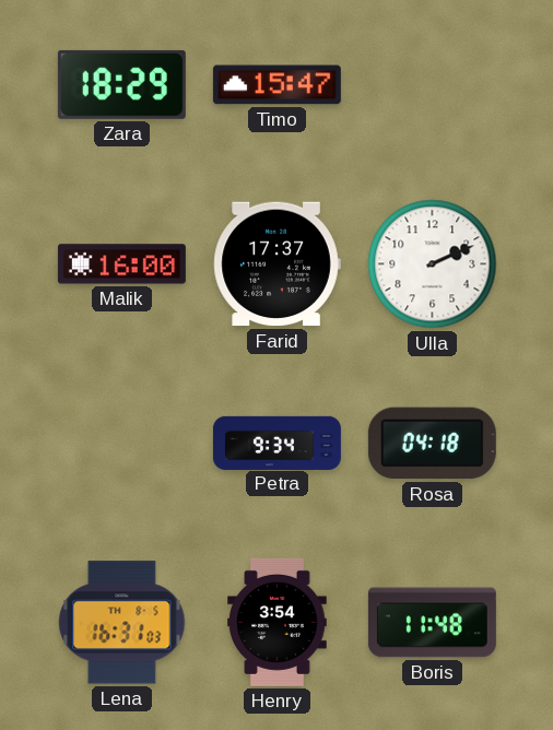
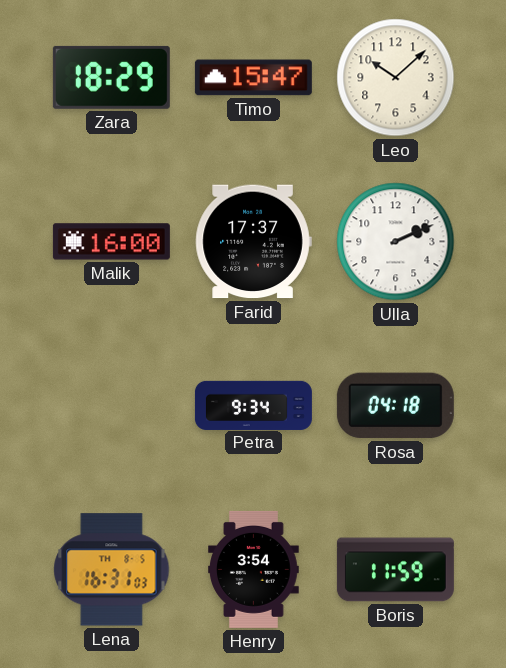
Leo: none -> 10:08
Boris: 11:48 -> 11:59
